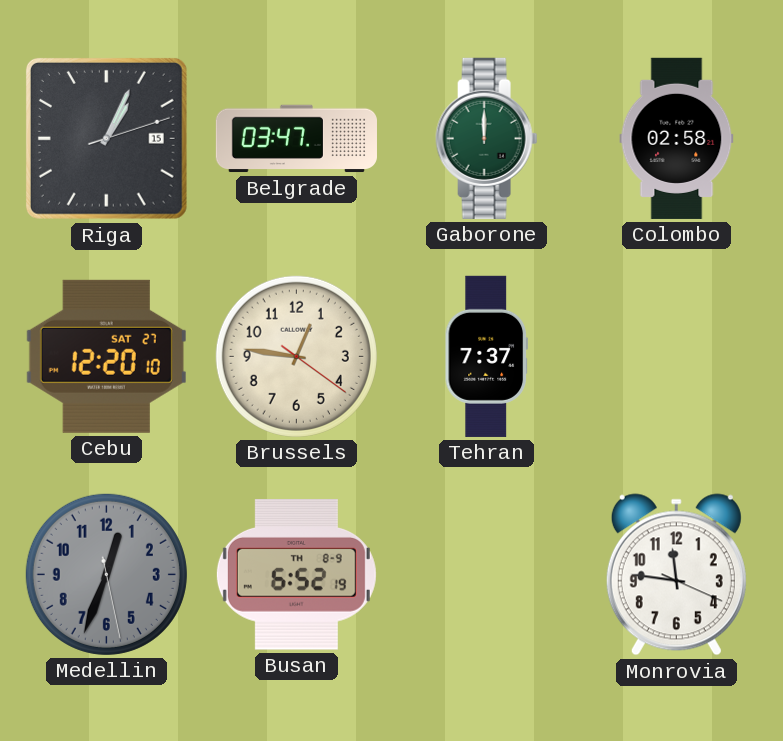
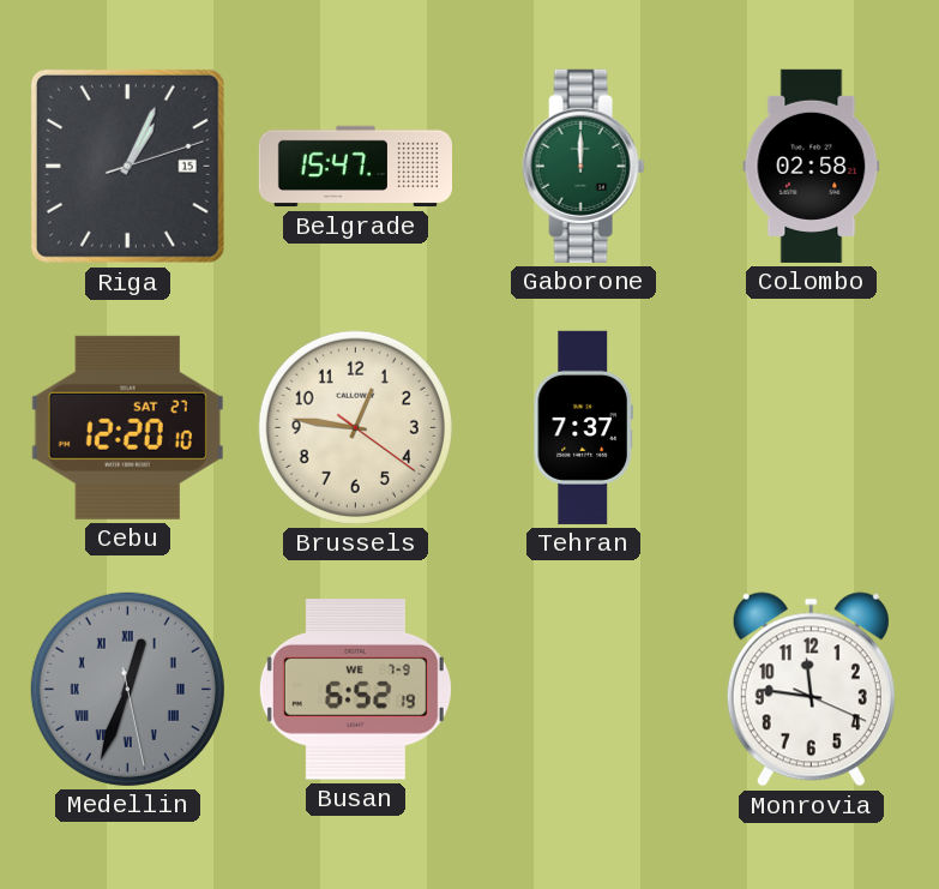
Belgrade: 03:47 -> 15:47
Medellin numerals: Arabic -> Roman
Busan date: TH 8-9 -> WE 7-9
